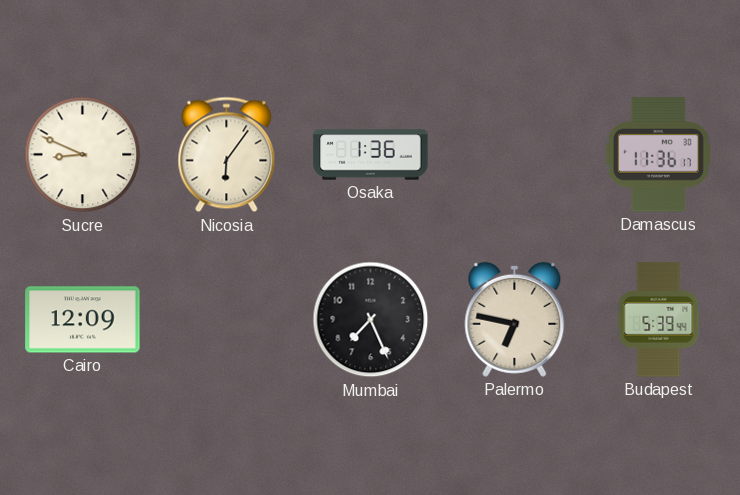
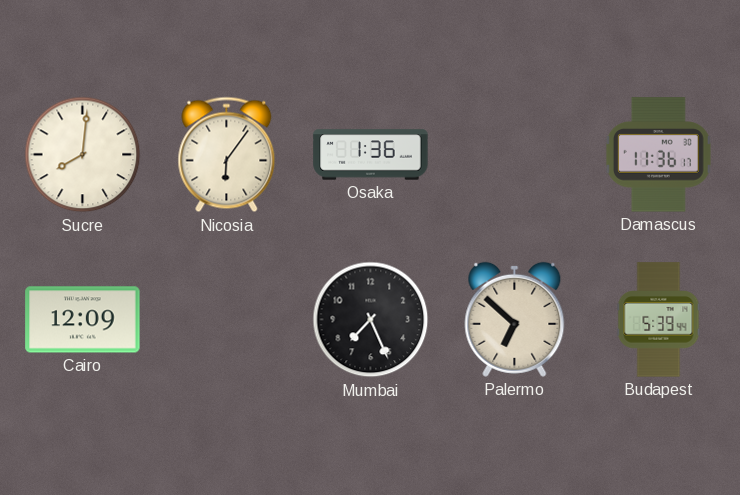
Sucre: 8:49 -> 8:01
Palermo: 6:47 -> 6:52
